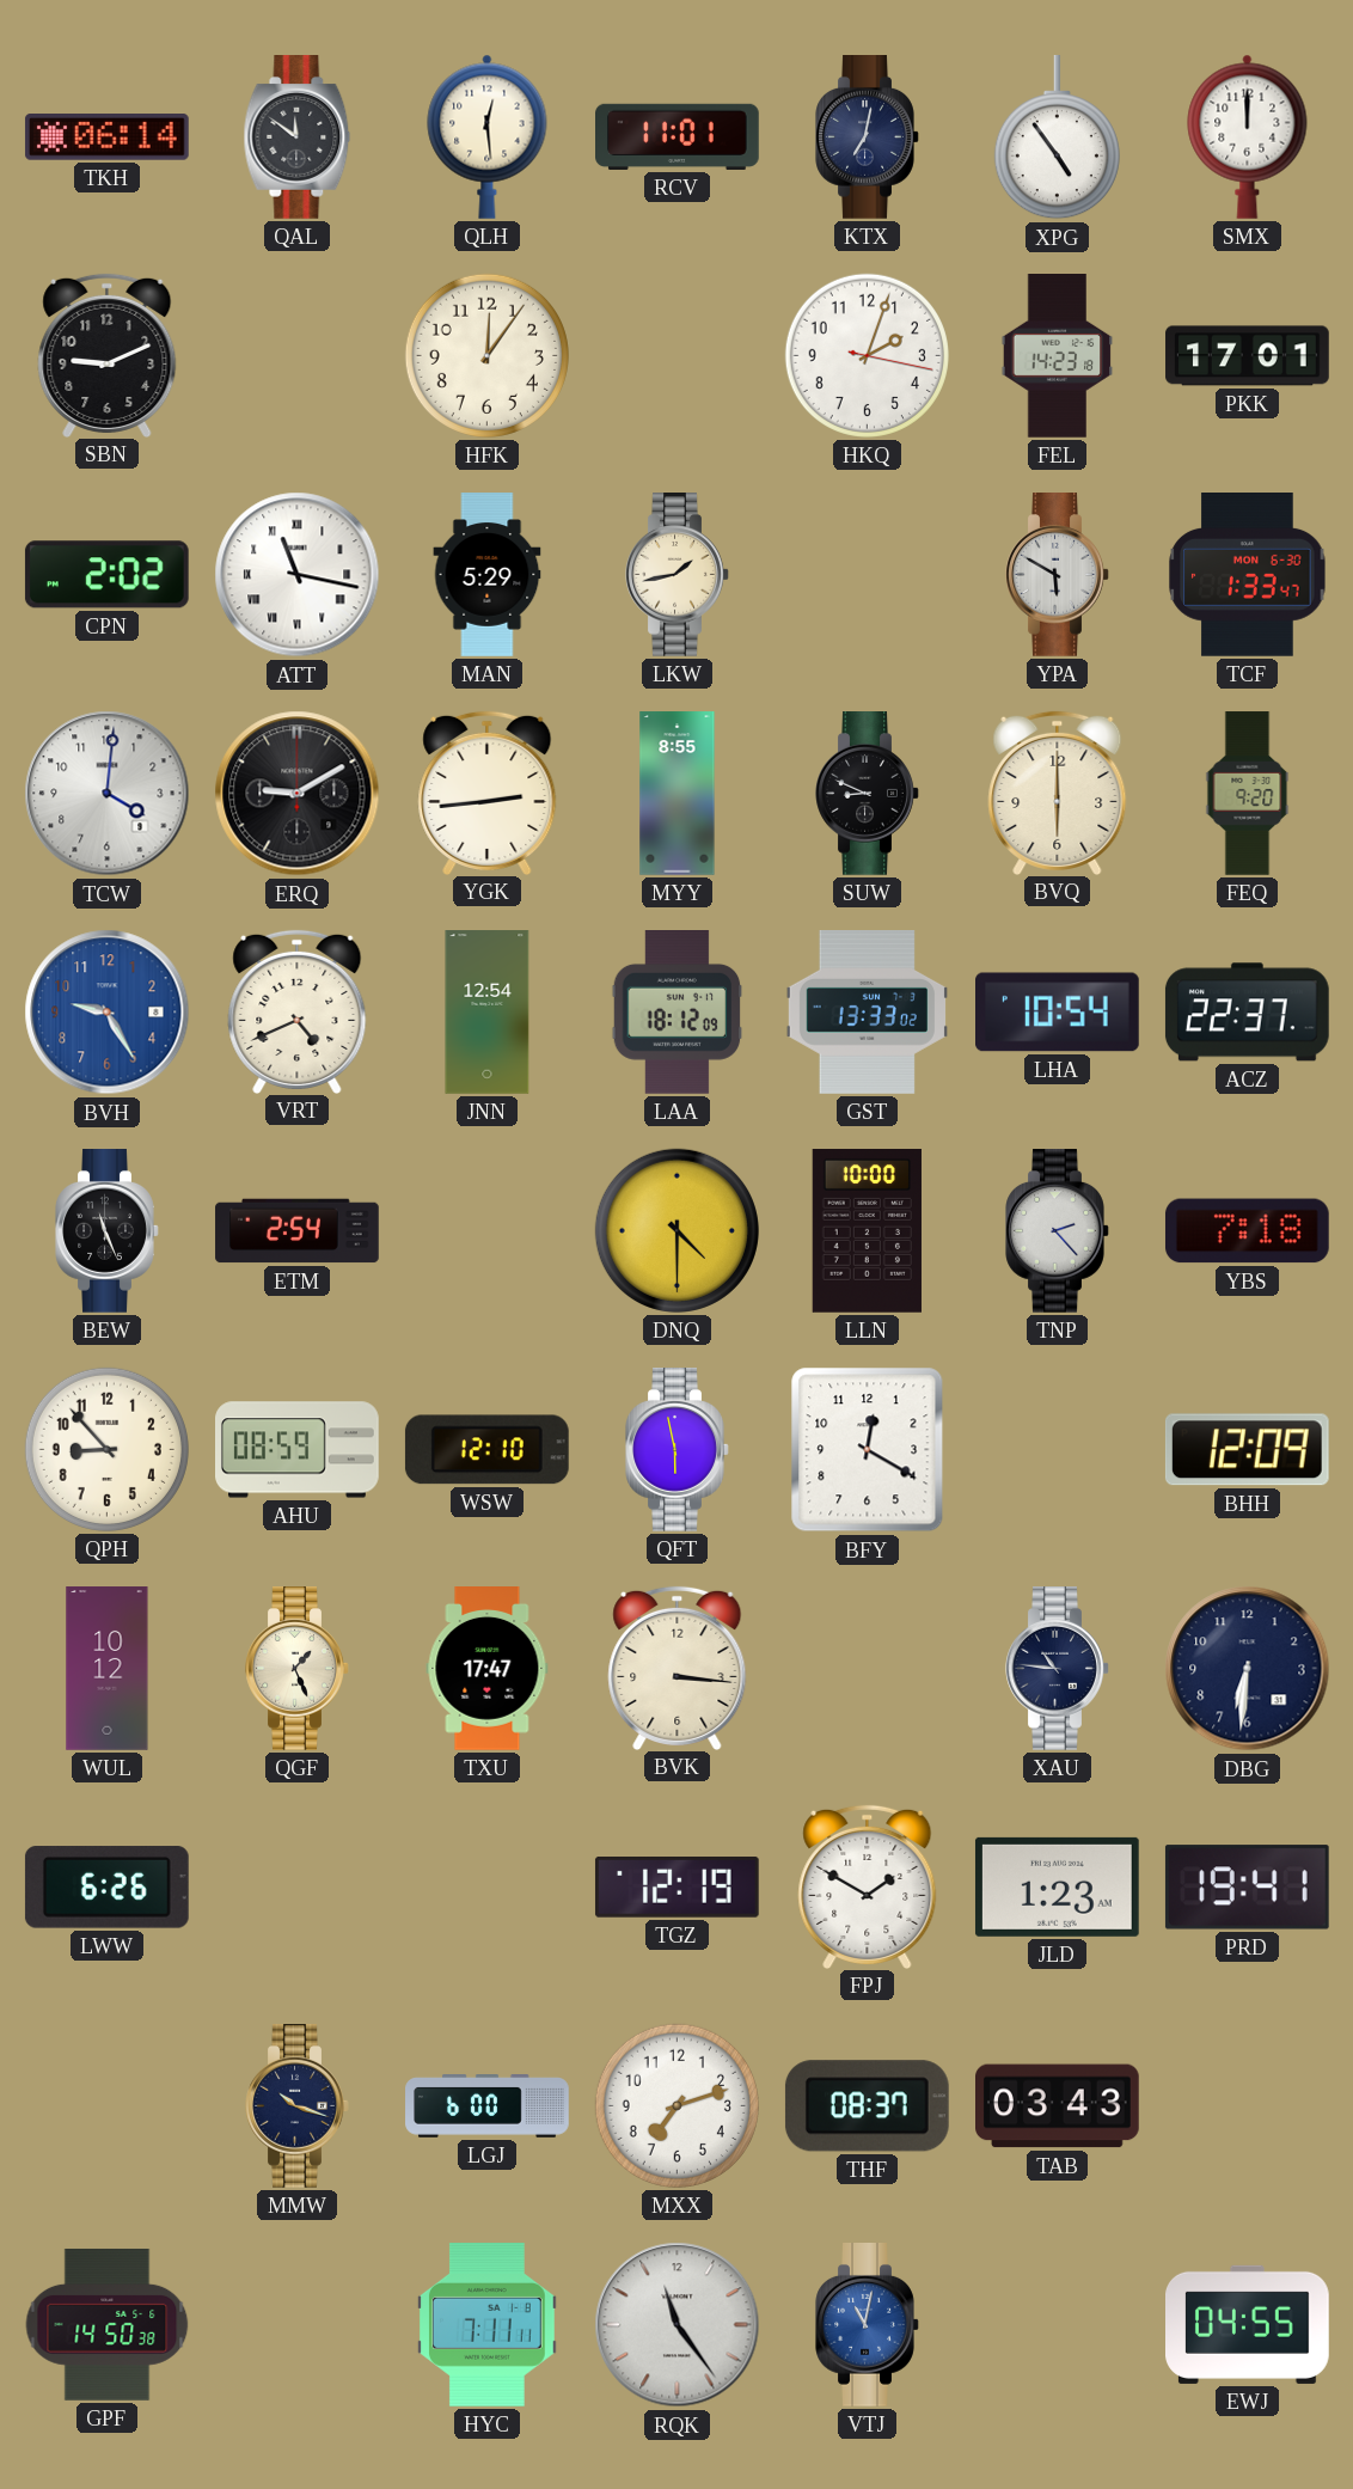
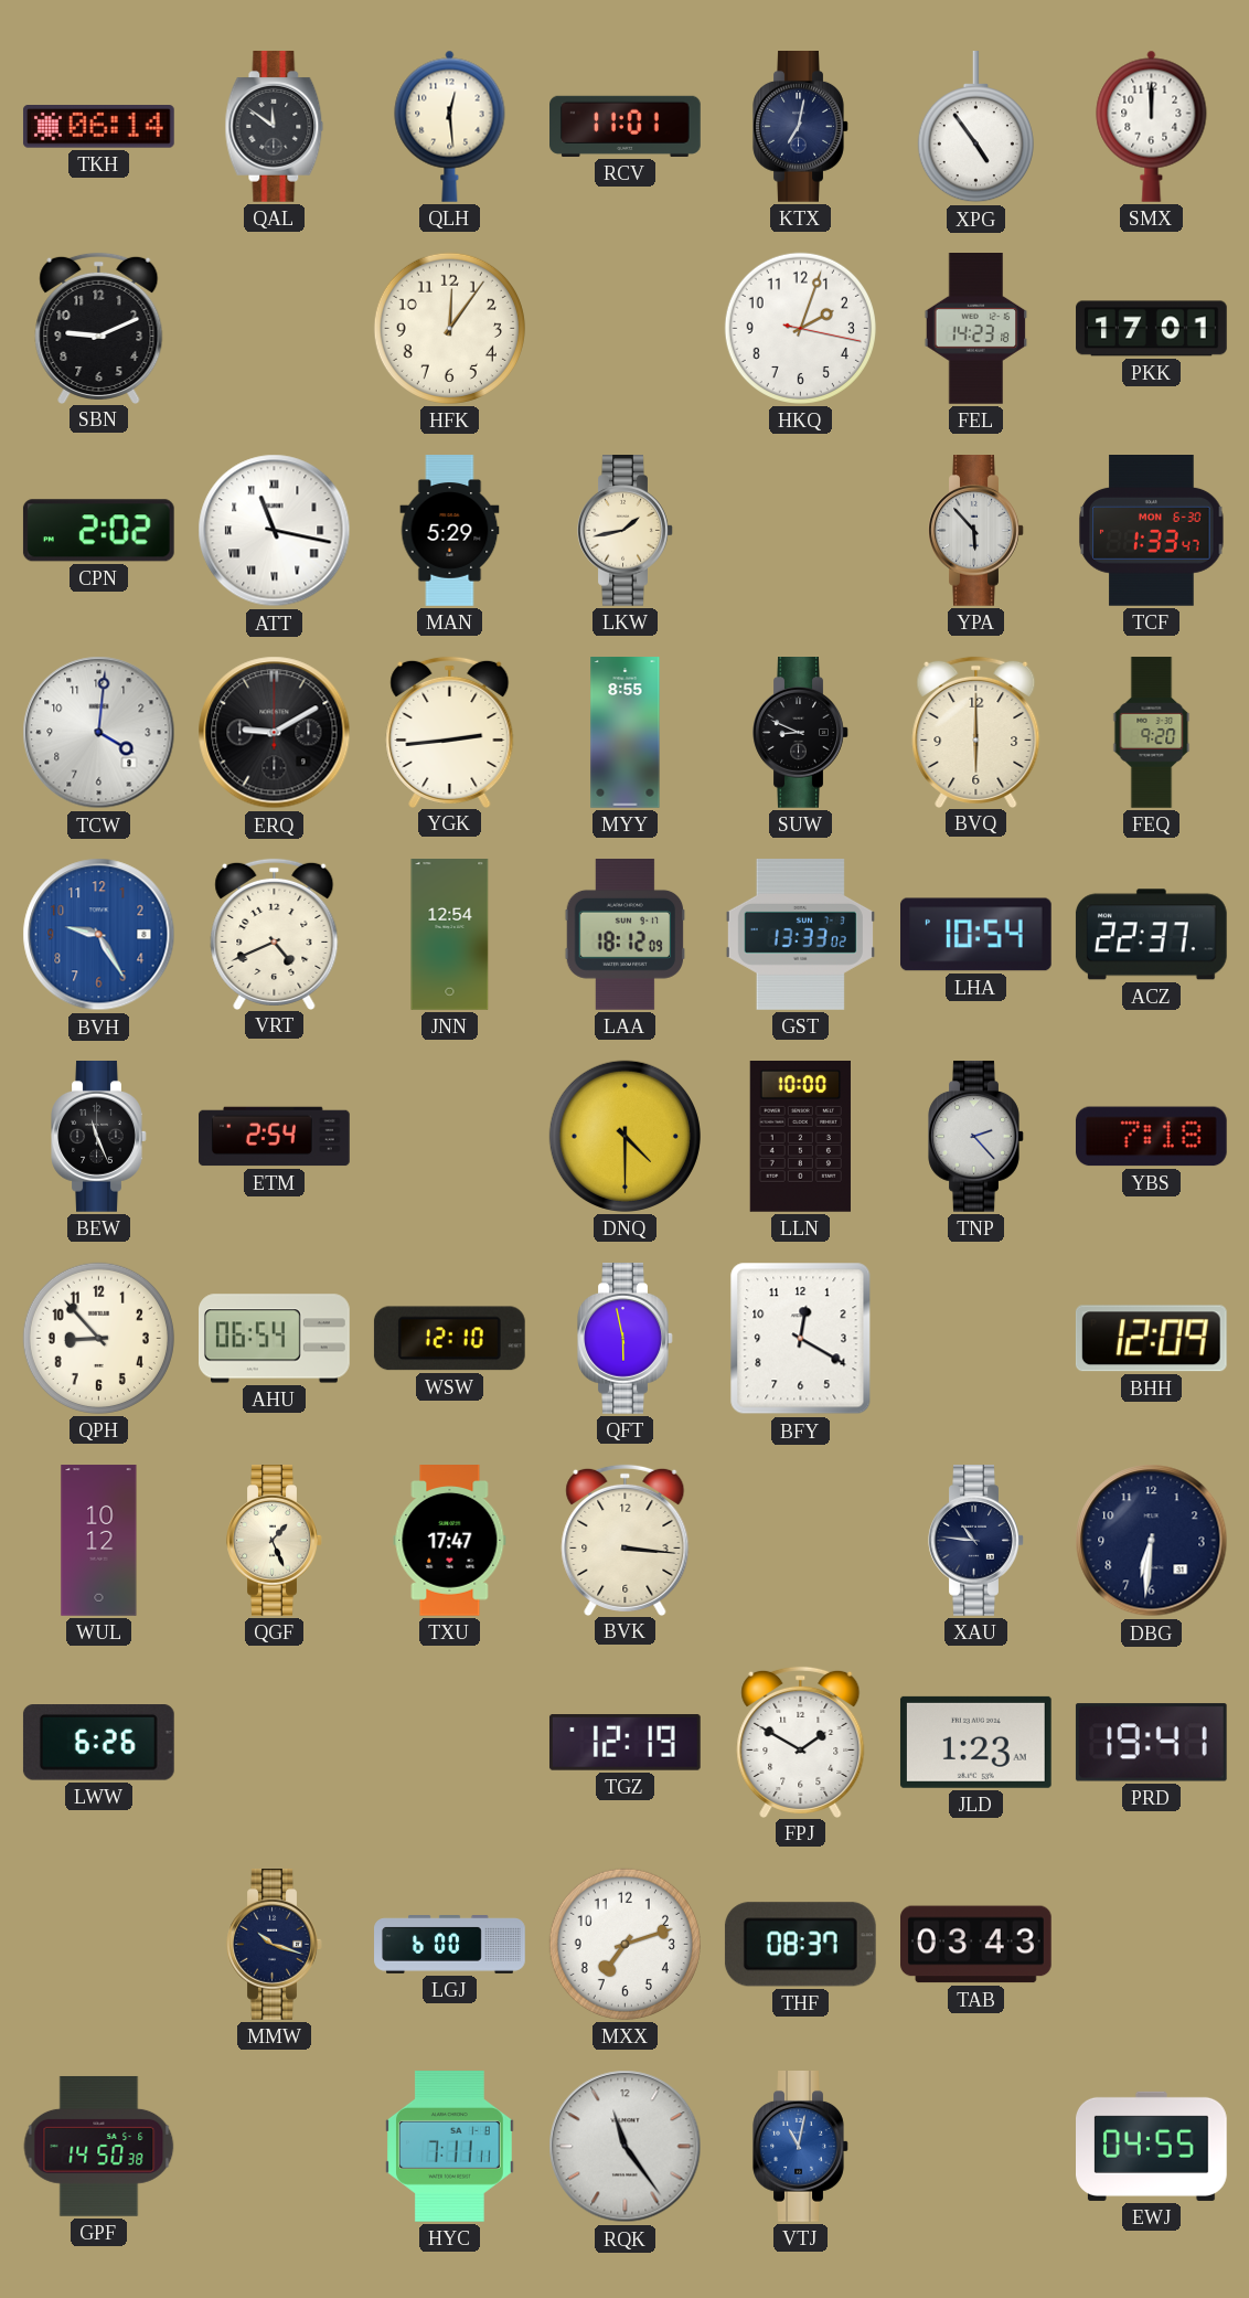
YPA: 5:50 -> 5:53
AHU: 08:59 -> 06:54
